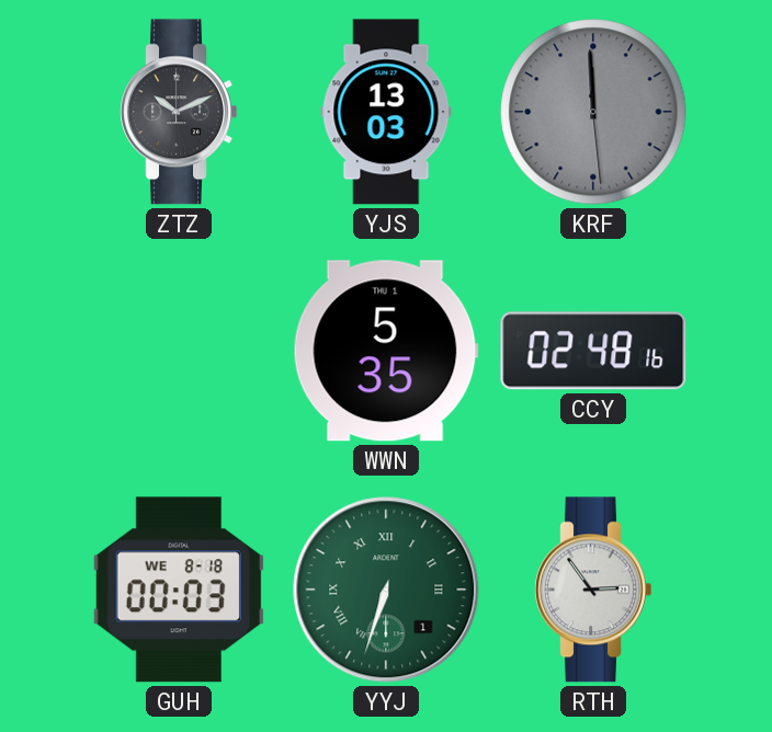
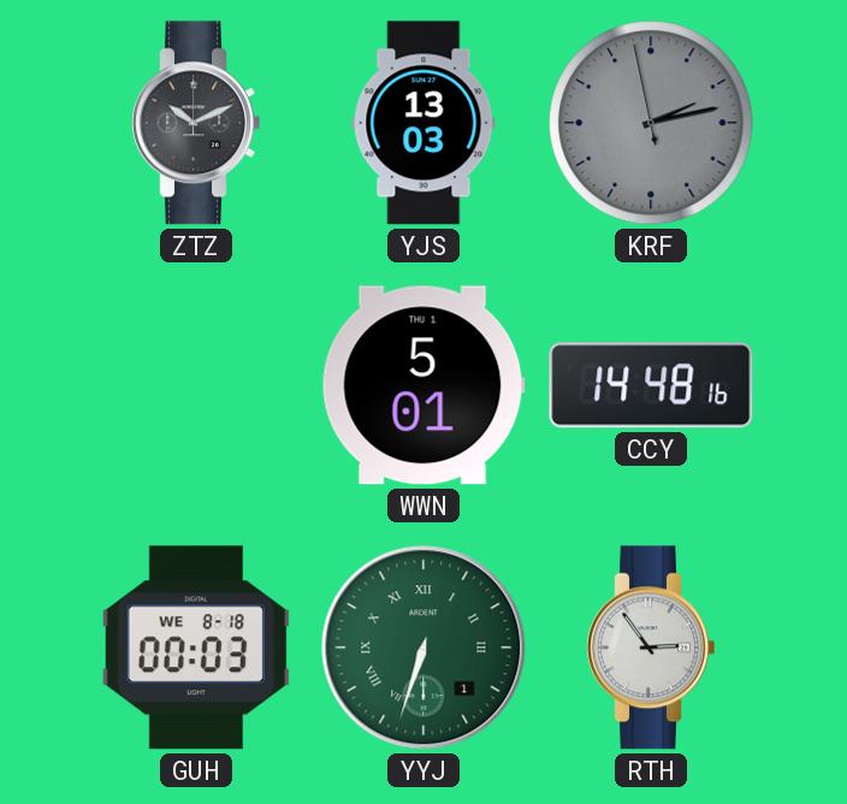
KRF: 11:59 -> 2:12
WWN: 5:35 -> 5:01
CCY: 02:48 -> 14:48
